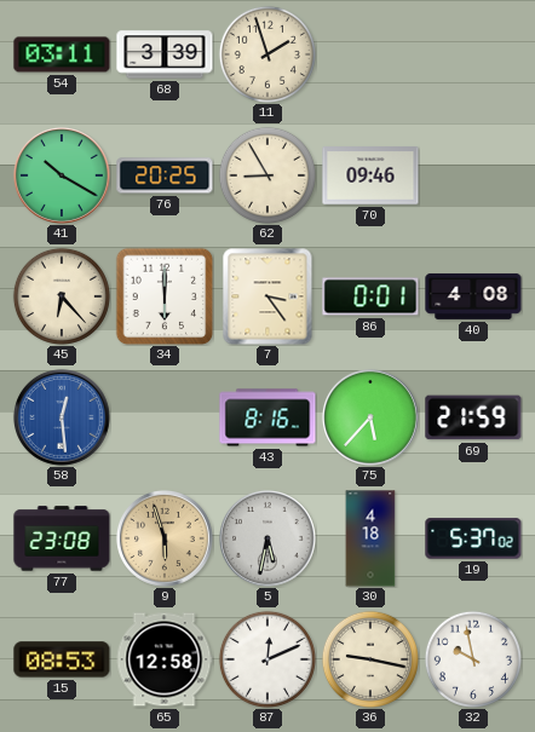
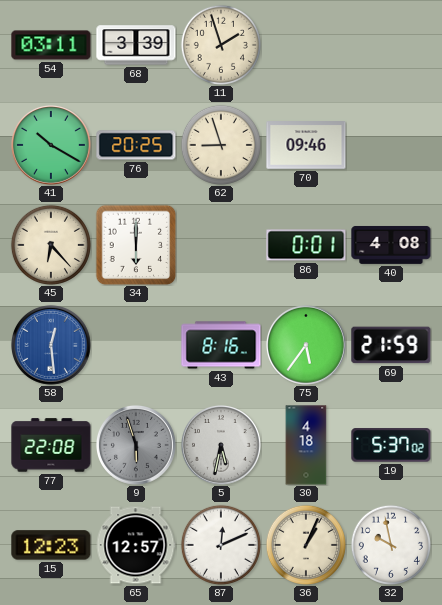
62: 8:55 -> 8:57
7: 3:24 -> none
75: 5:37 -> 5:36
77: 23:08 -> 22:08
9 dial: champagne -> grey
15: 08:53 -> 12:23
65: 12:58 -> 12:57
36: 9:17 -> 1:04
